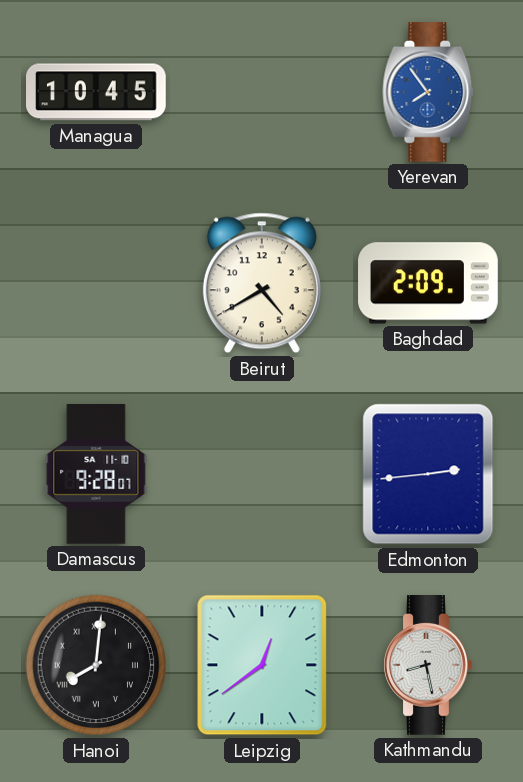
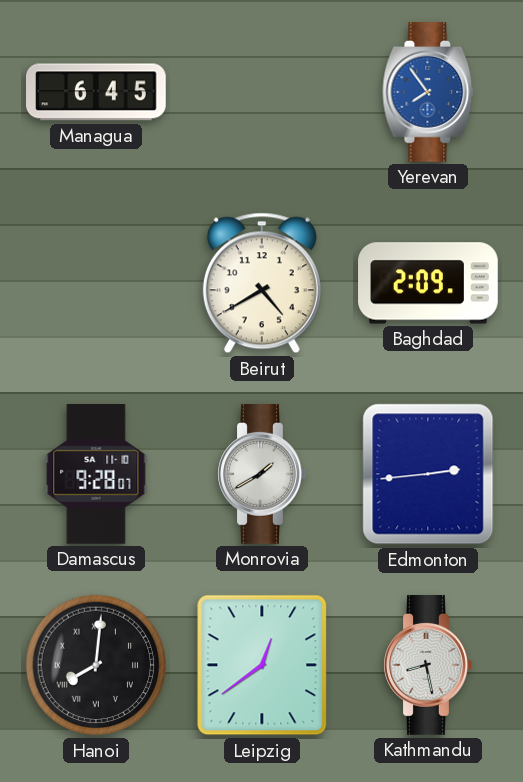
Managua: 10:45 -> 6:45
Monrovia: none -> 1:40
